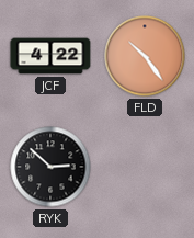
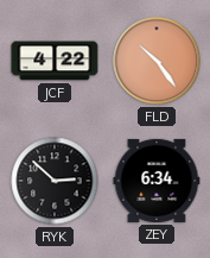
ZEY: none -> 6:34
